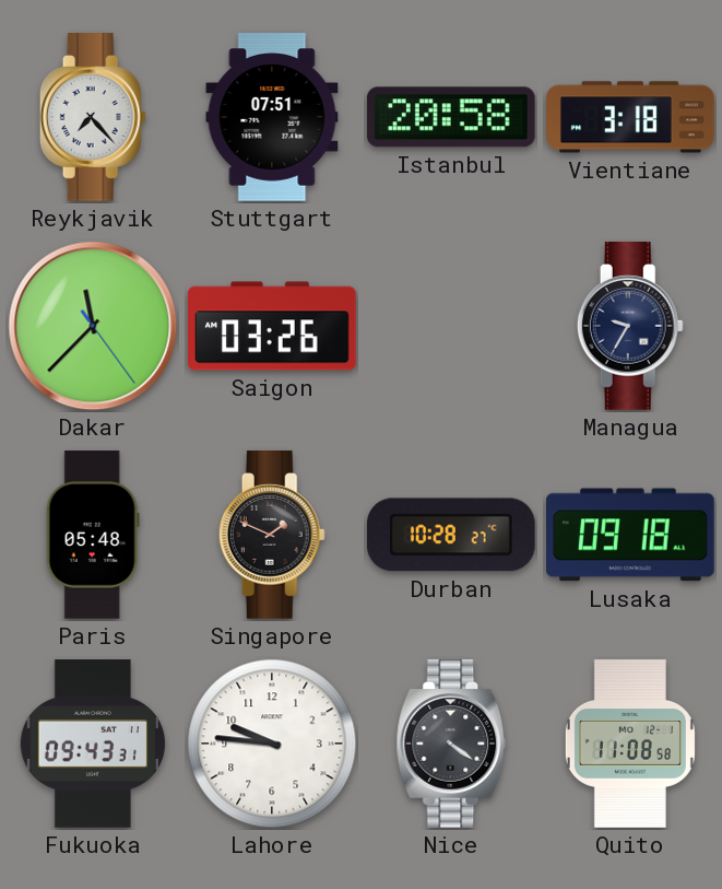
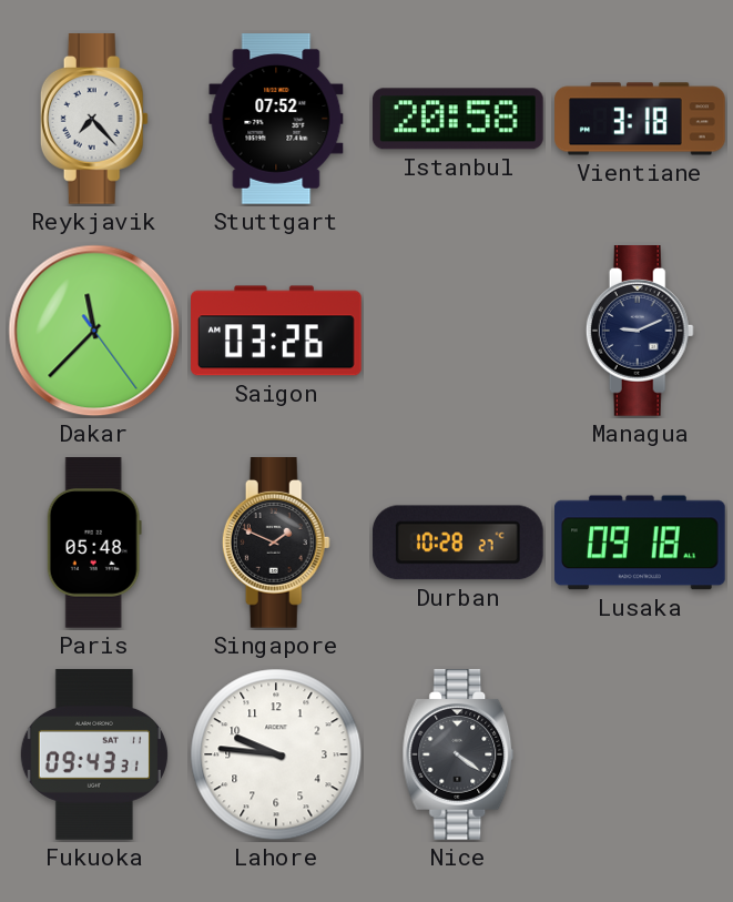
Stuttgart: 07:51 -> 07:52
Managua: 9:35 -> 9:11
Quito: 11:08 -> none
